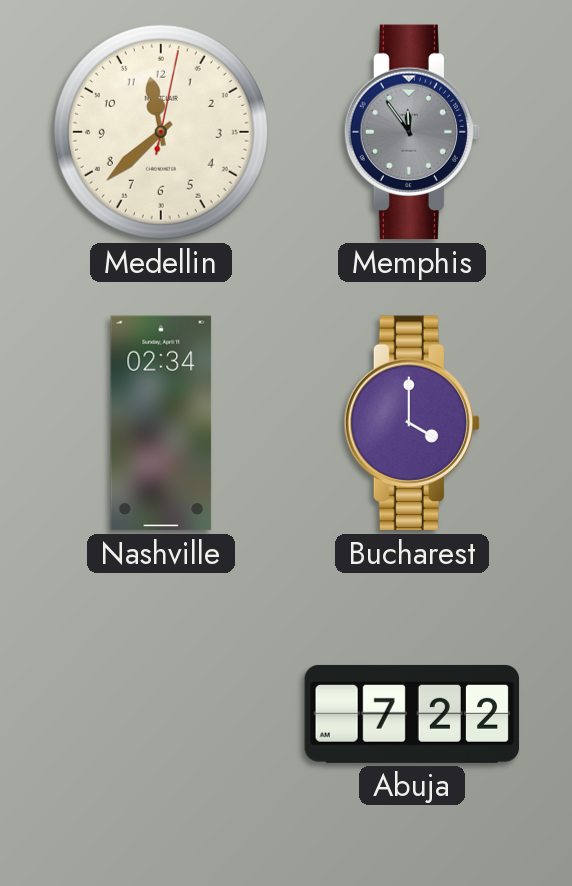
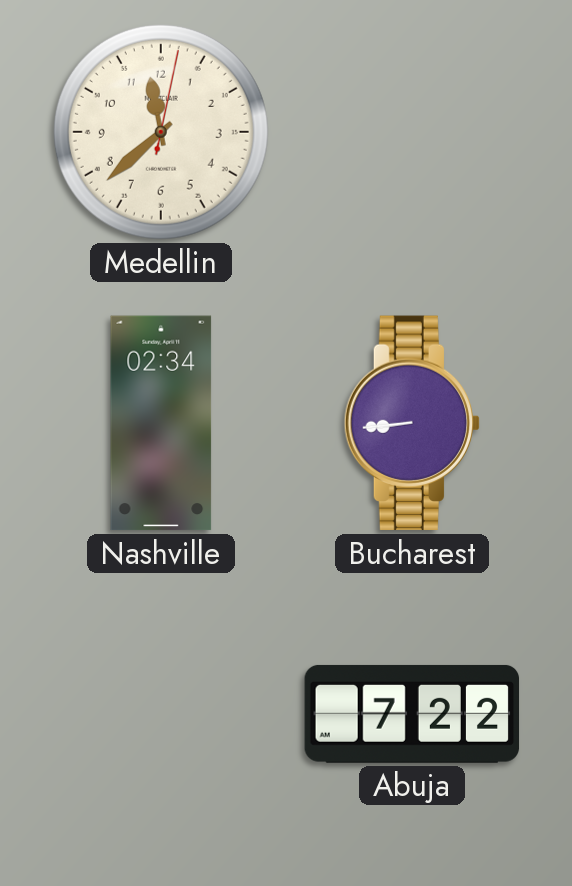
Memphis: 11:54 -> none
Bucharest: 4:00 -> 8:44
